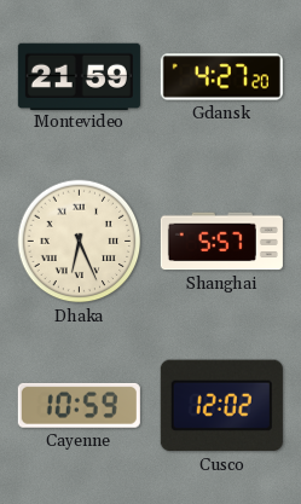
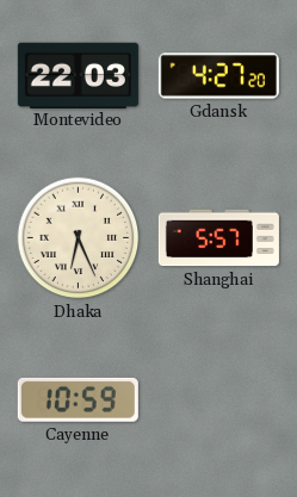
Montevideo: 21:59 -> 22:03
Cusco: 12:02 -> none
